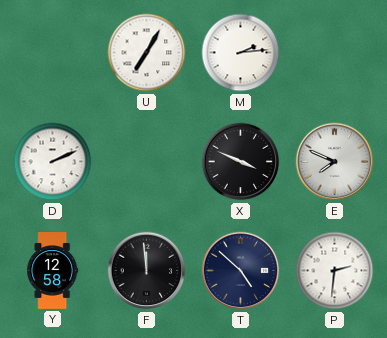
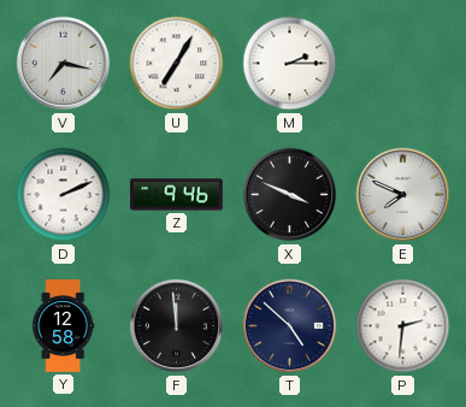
V: none -> 7:17
M: 2:14 -> 2:15
Z: none -> 9:46
